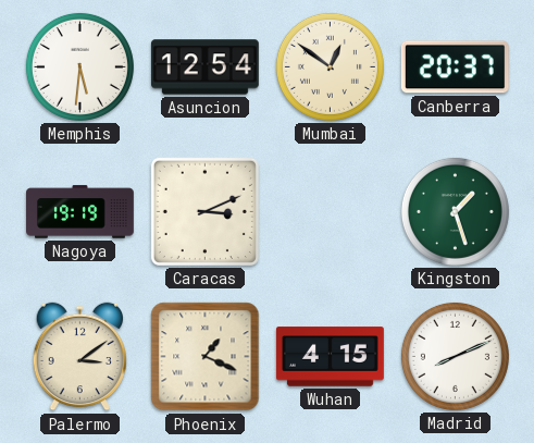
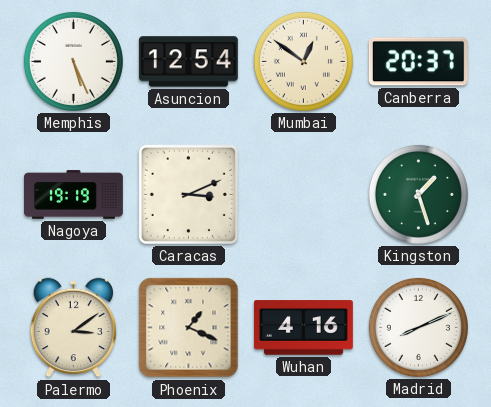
Memphis: 5:31 -> 5:26
Wuhan: 4:15 -> 4:16
